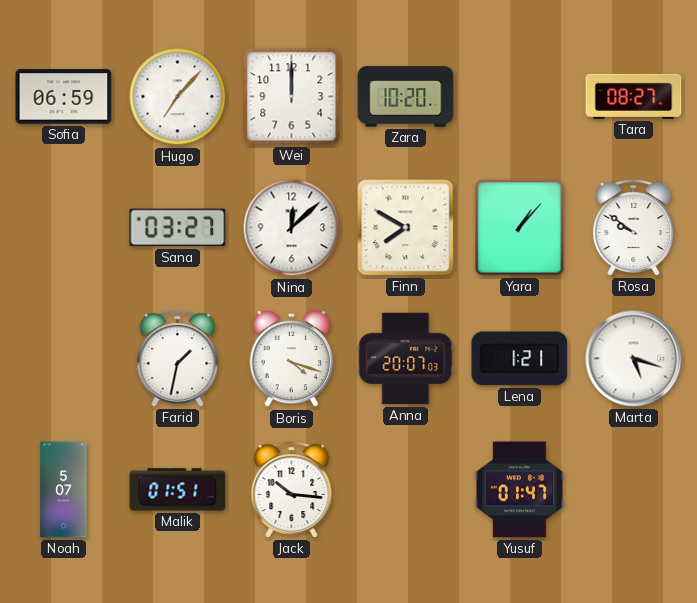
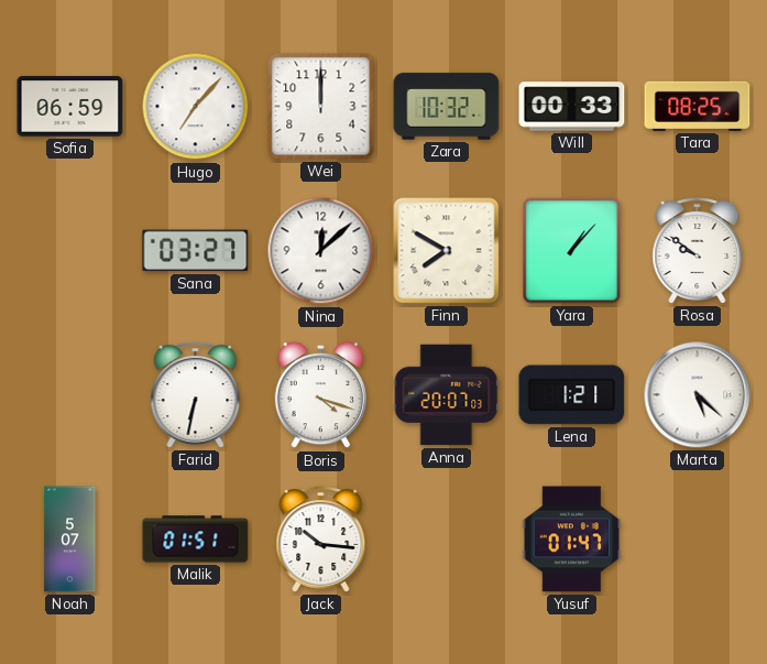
Zara: 10:20 -> 10:32
Will: none -> 00:33
Tara: 08:27 -> 08:25
Farid: 1:32 -> 6:32
Marta: 5:18 -> 5:22
